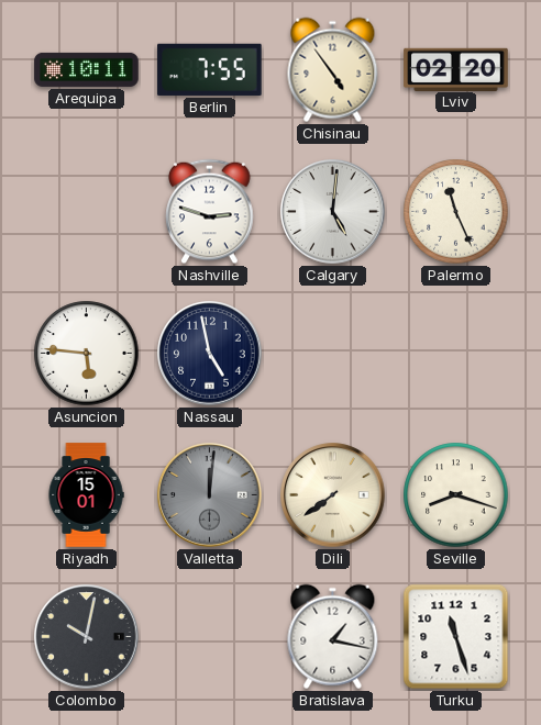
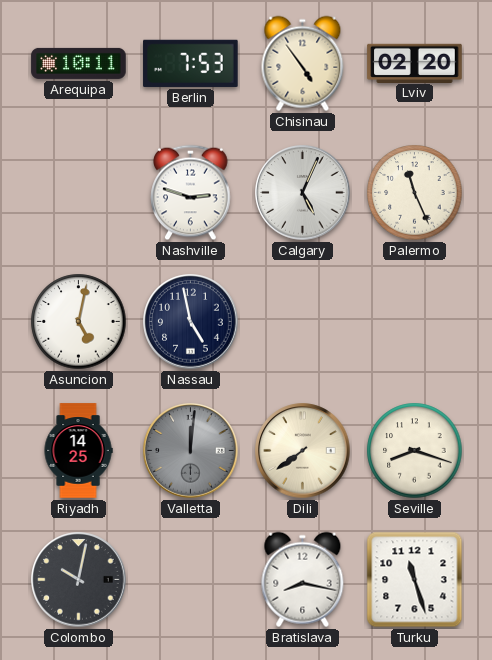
Berlin: 7:55 -> 7:53
Calgary: 5:01 -> 5:04
Asuncion: 5:46 -> 5:02
Riyadh: 15:01 -> 14:25
Bratislava: 1:17 -> 8:17
